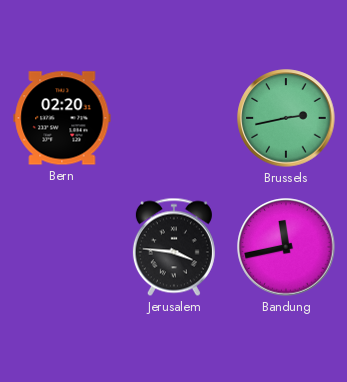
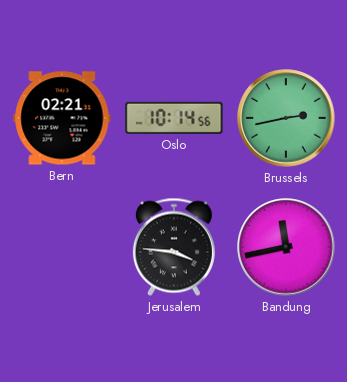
Bern: 02:20 -> 02:21
Oslo: none -> 10:14
